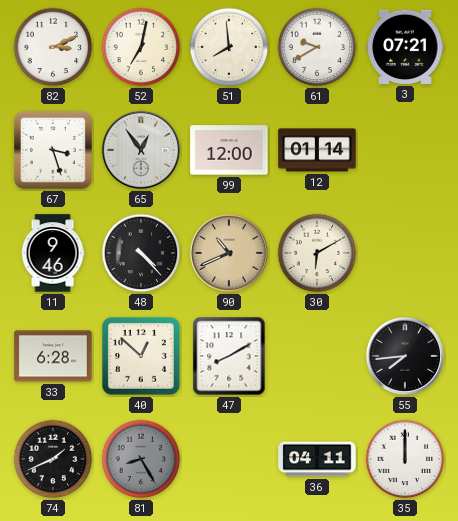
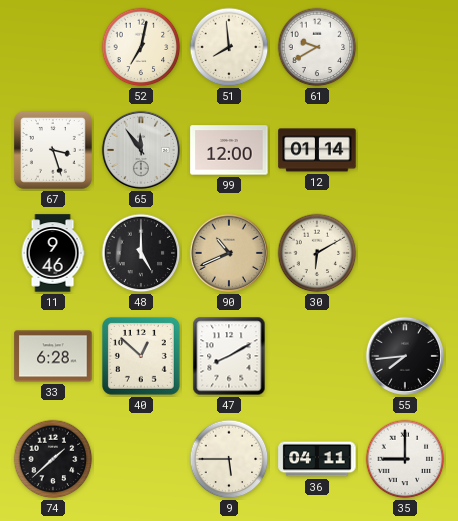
82: 3:11 -> none
3: 07:21 -> none
65: 12:54 -> 11:54
48: 4:23 -> 5:00
74: 1:41 -> 1:38
81: 8:25 -> none
9: none -> 5:45
35: 12:00 -> 9:00
